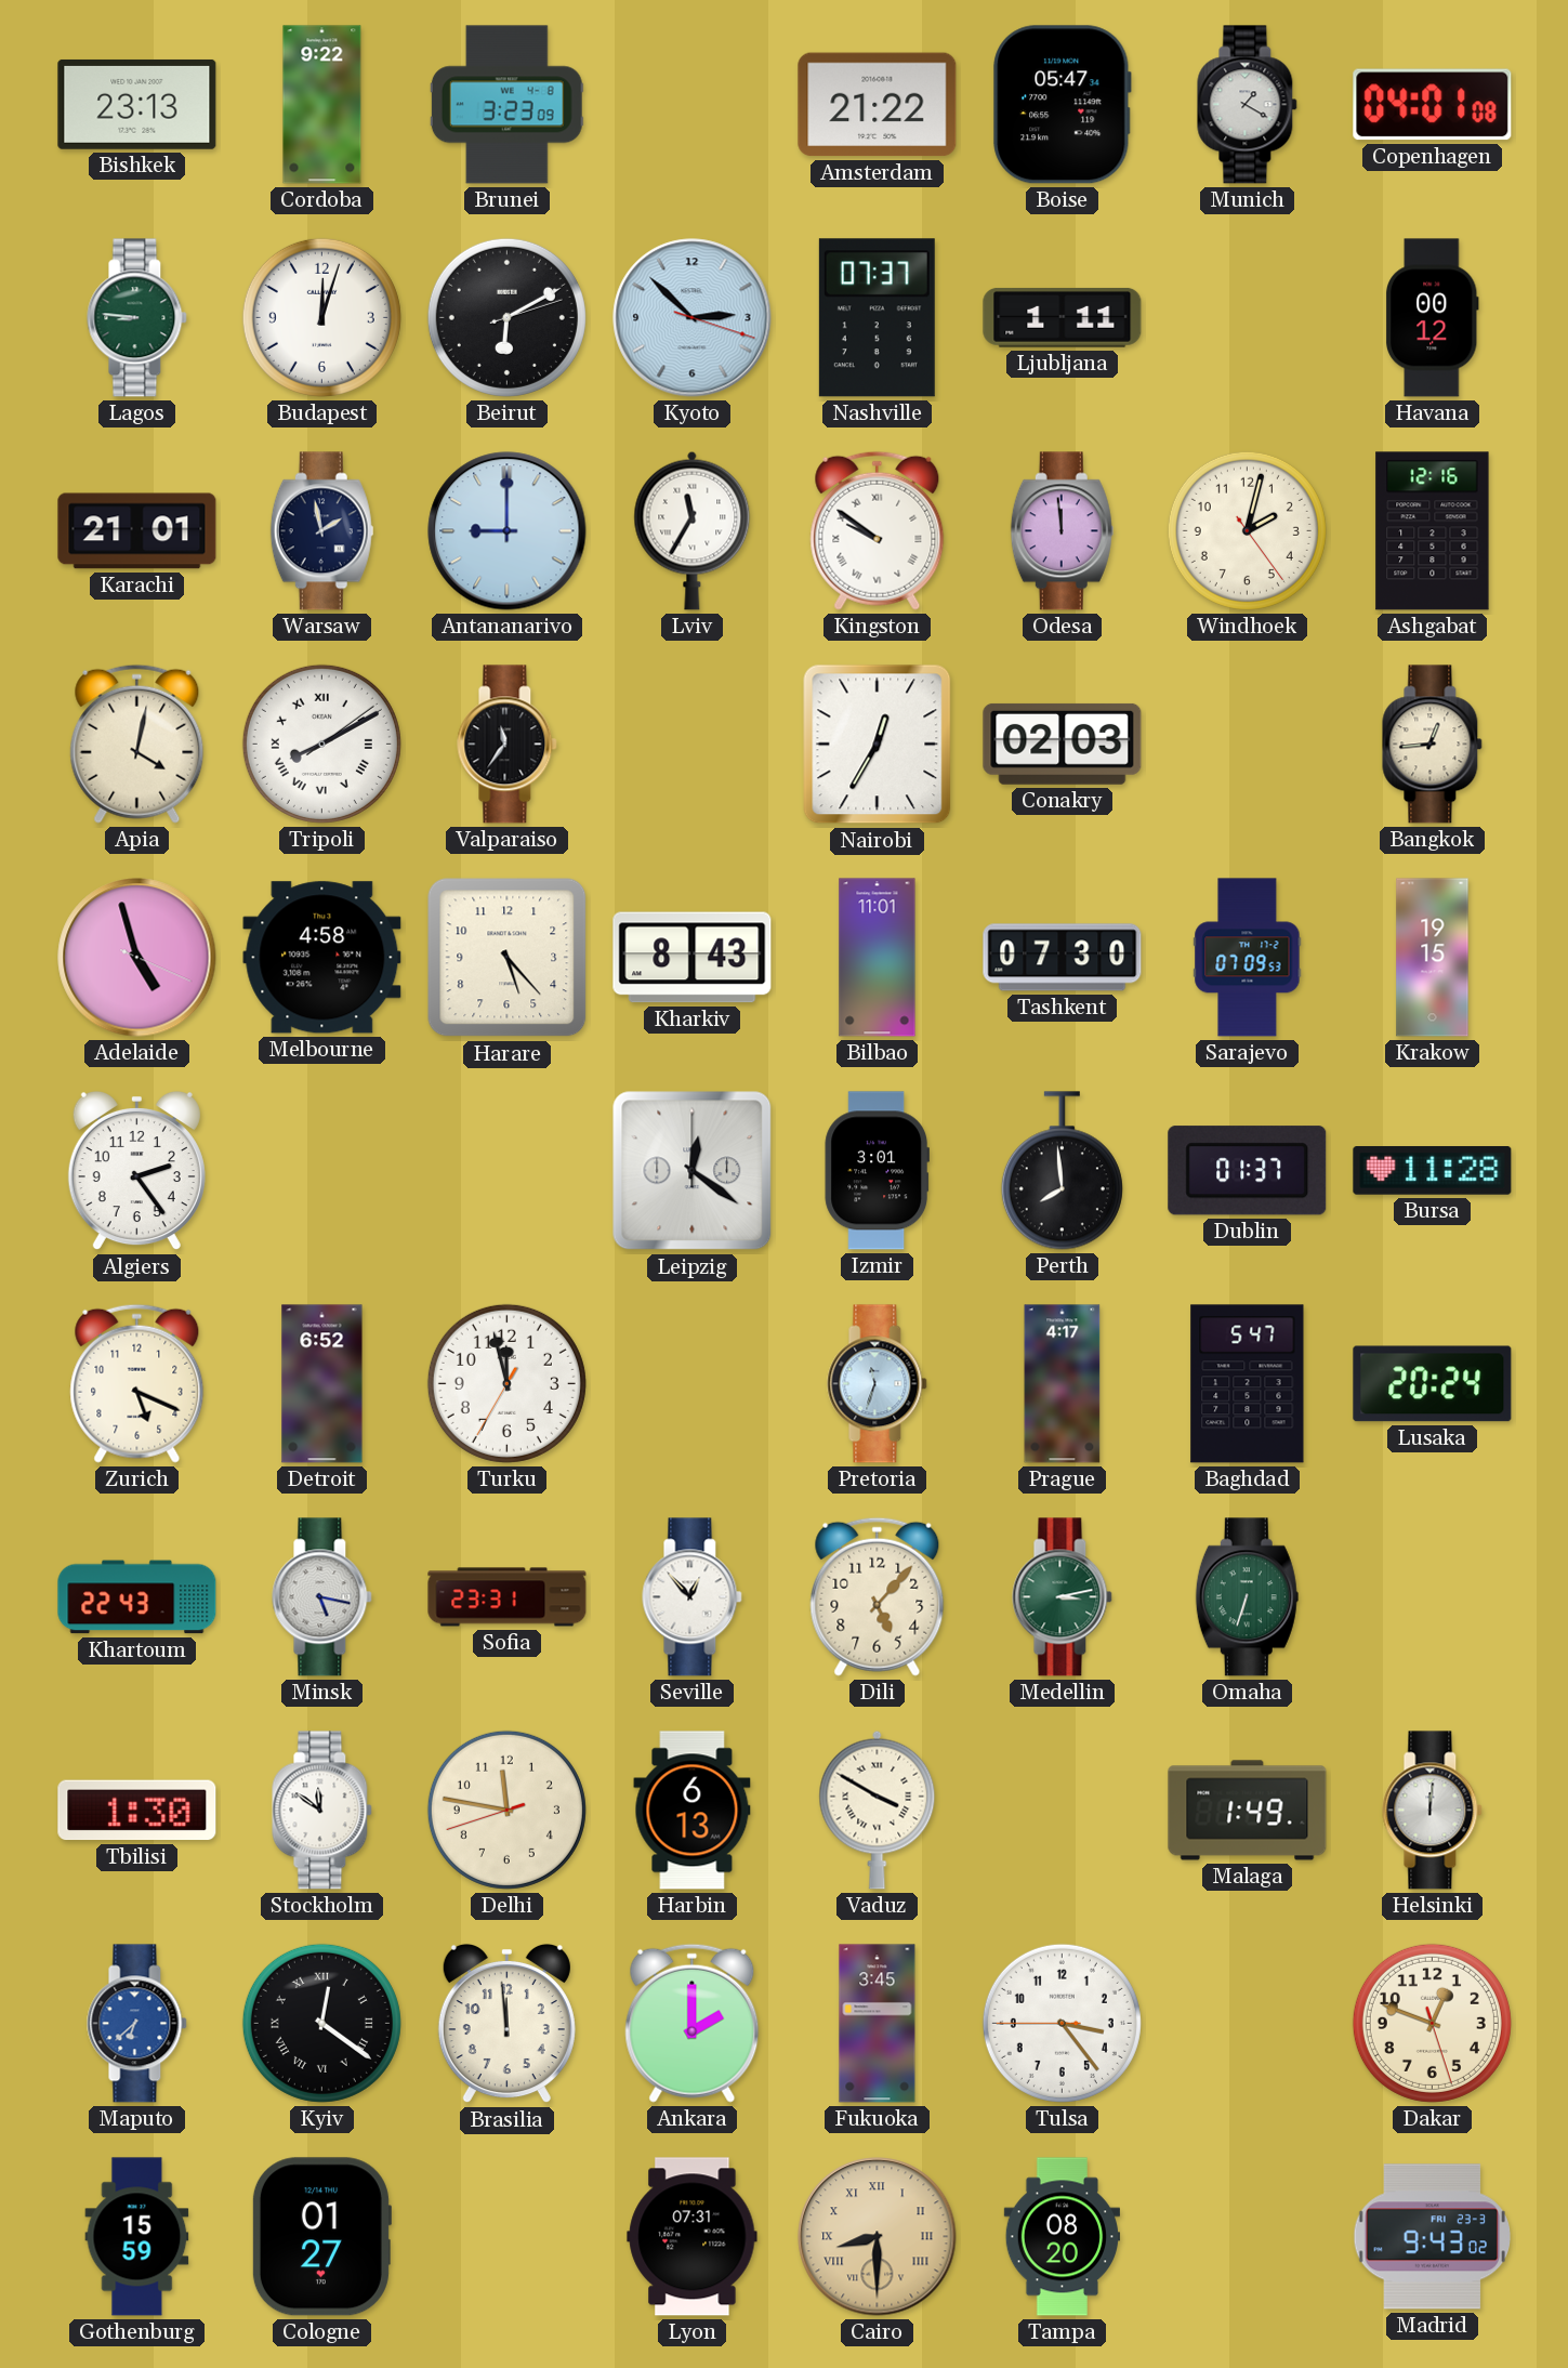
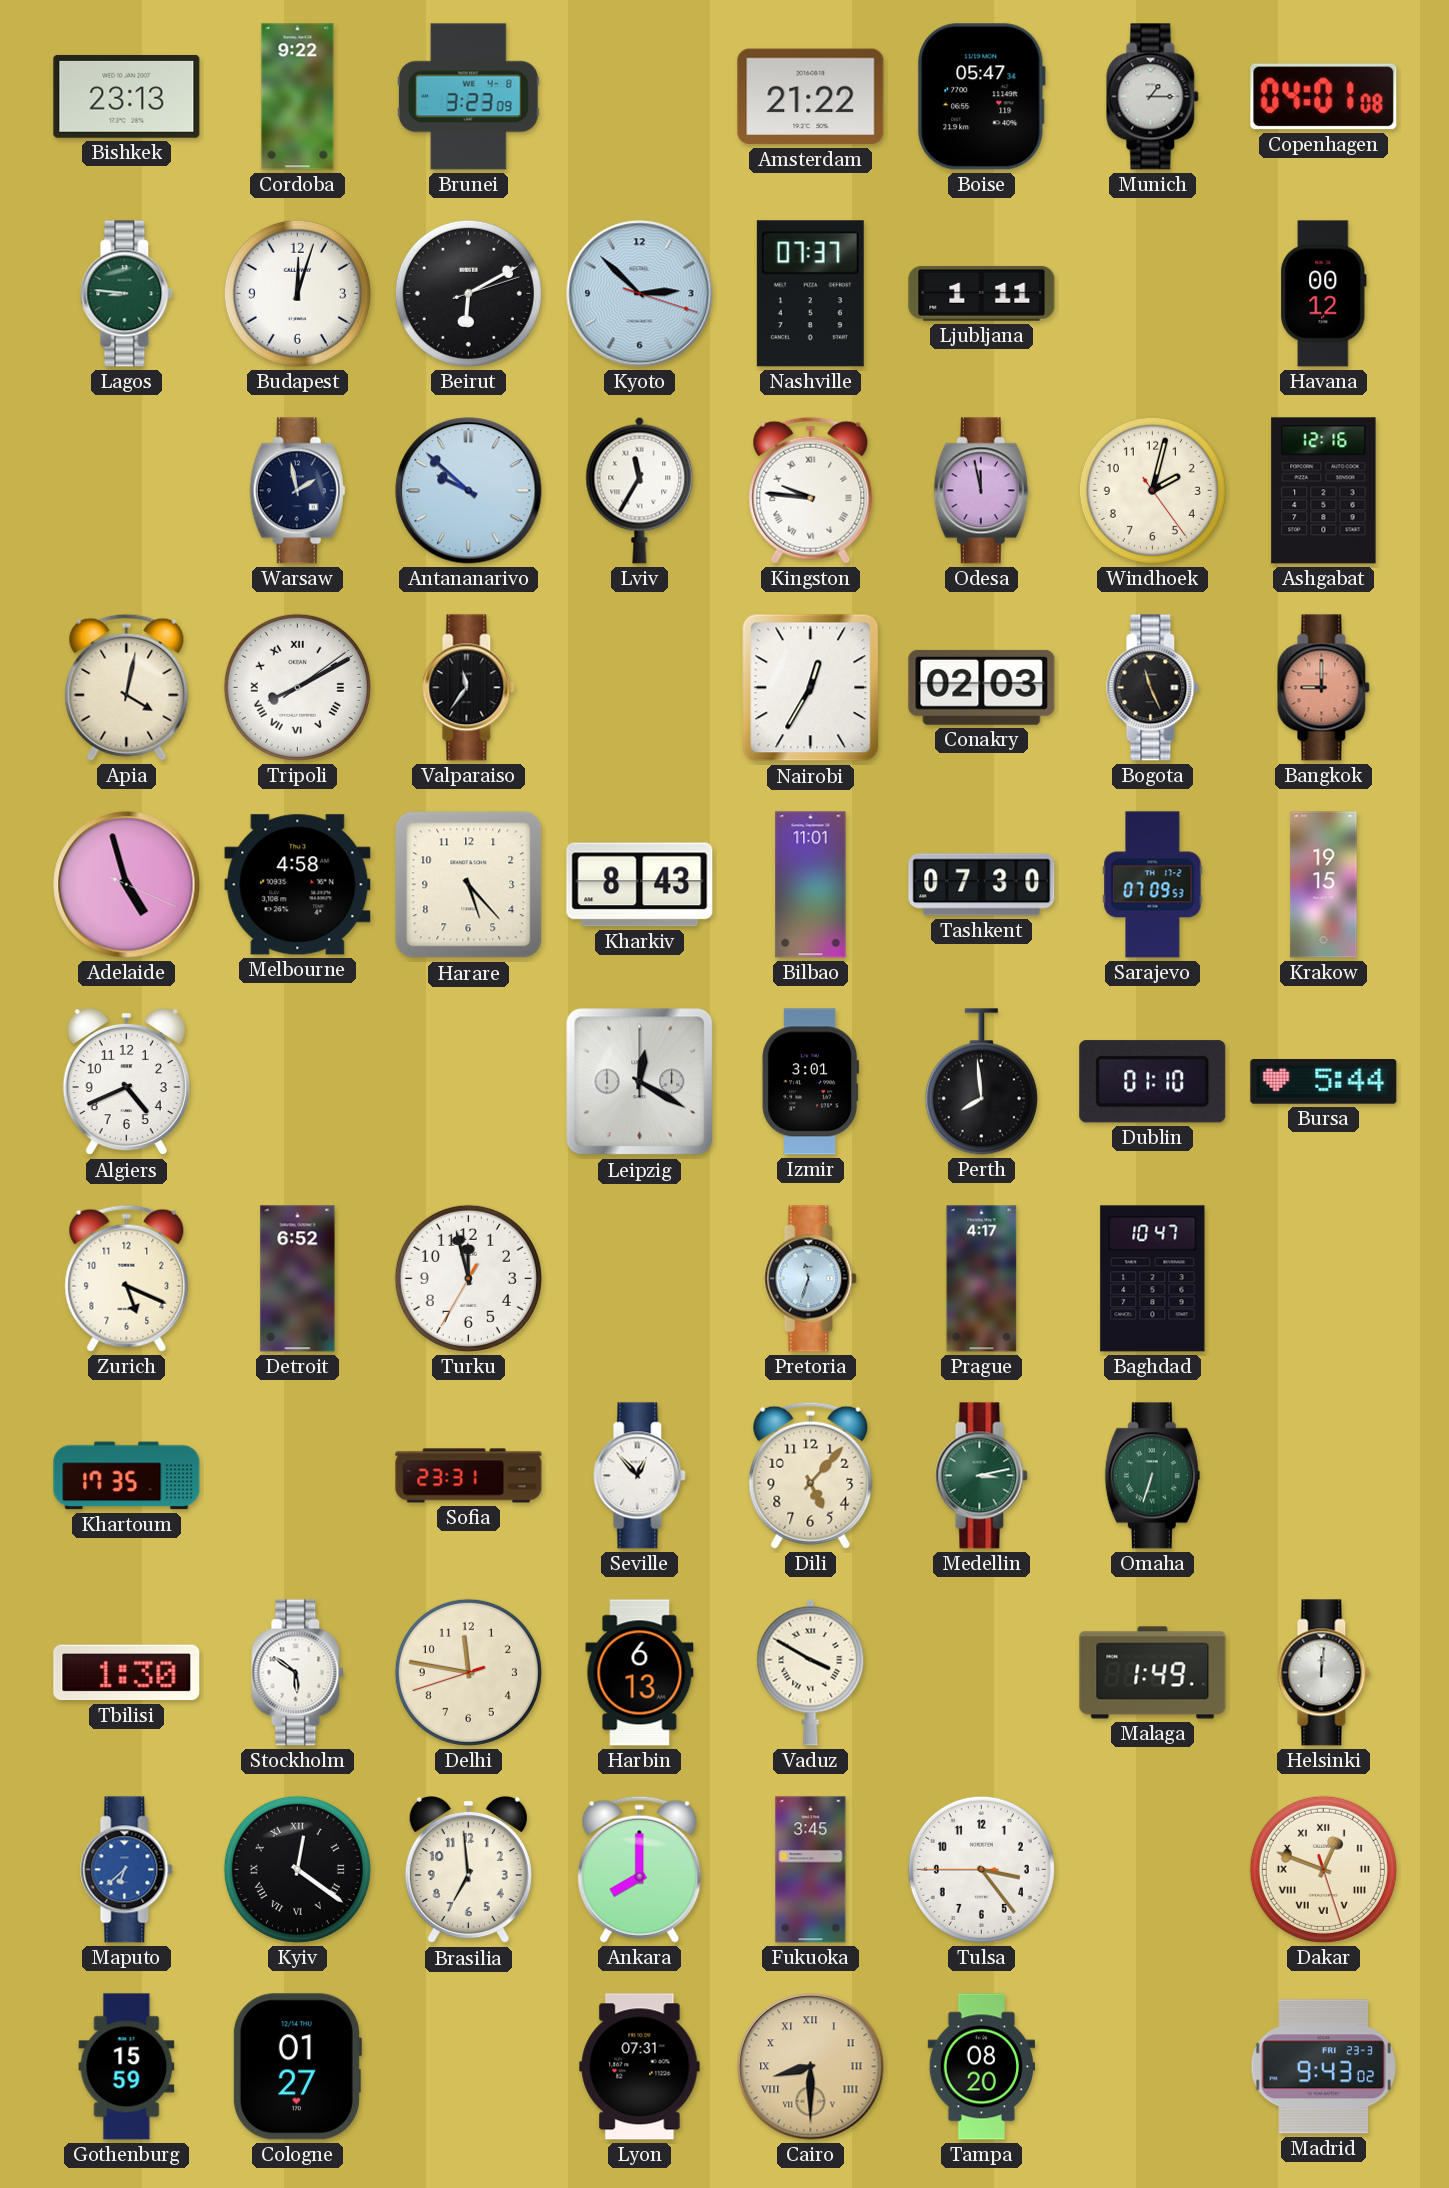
Munich: 1:20 -> 1:15
Karachi: 21:01 -> none
Antananarivo: 9:00 -> 9:52
Kingston: 9:51 -> 9:46
Odesa: 11:59 -> 11:58
Bogota: none -> 11:26
Bangkok: 12:44 -> 9:00
Bangkok dial: cream -> salmon
Algiers: 2:24 -> 4:41
Leipzig: 12:21 -> 12:20
Dublin: 01:37 -> 01:10
Bursa: 11:28 -> 5:44
Baghdad: 5:47 -> 10:47
Lusaka: 20:24 -> none
Khartoum: 22:43 -> 17:35
Minsk: 5:17 -> none
Stockholm: 11:51 -> 5:51
Brasilia: 11:59 -> 6:59
Ankara: 2:00 -> 8:00
Dakar numerals: Arabic -> Roman
